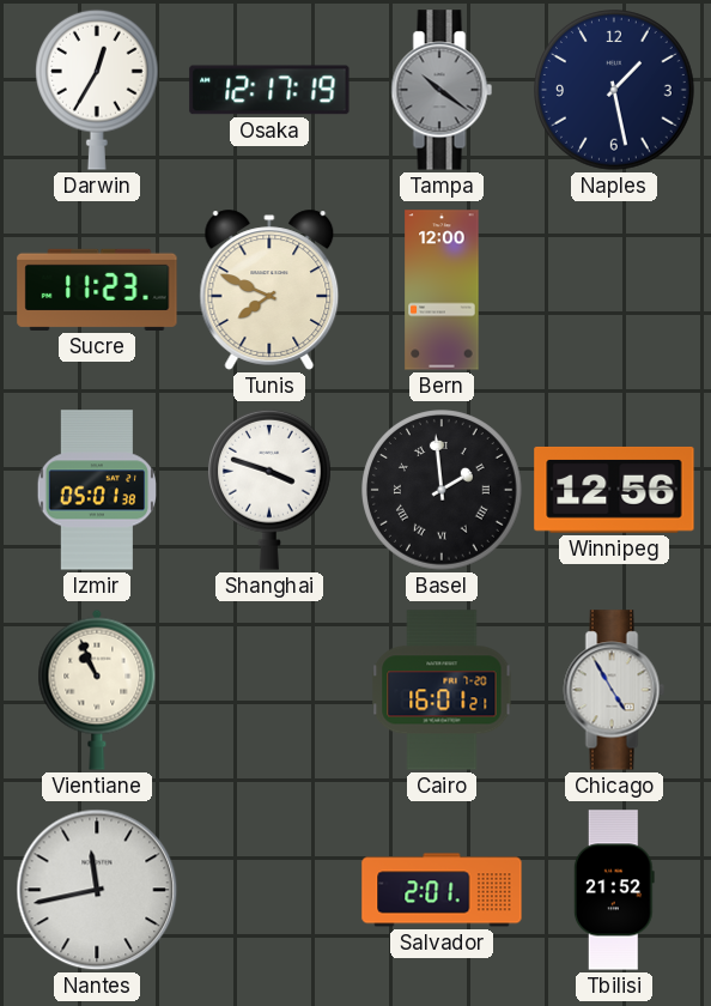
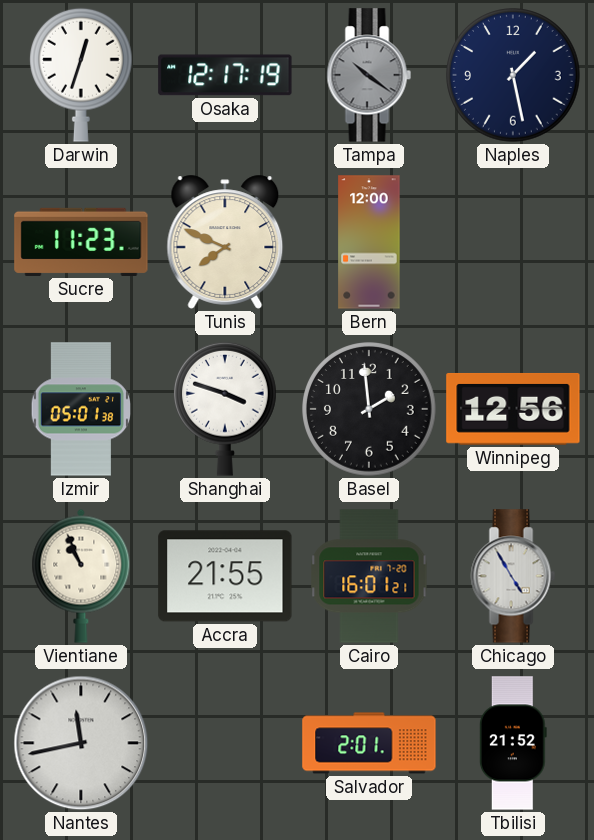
Darwin: 12:35 -> 12:33
Basel numerals: Roman -> Arabic
Accra: none -> 21:55
